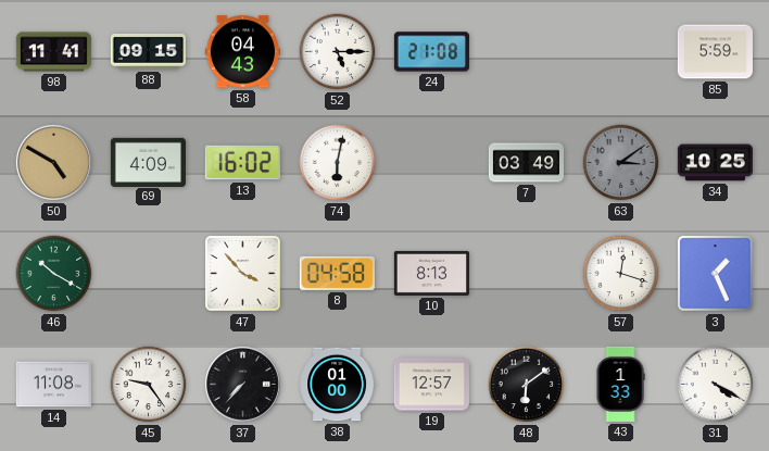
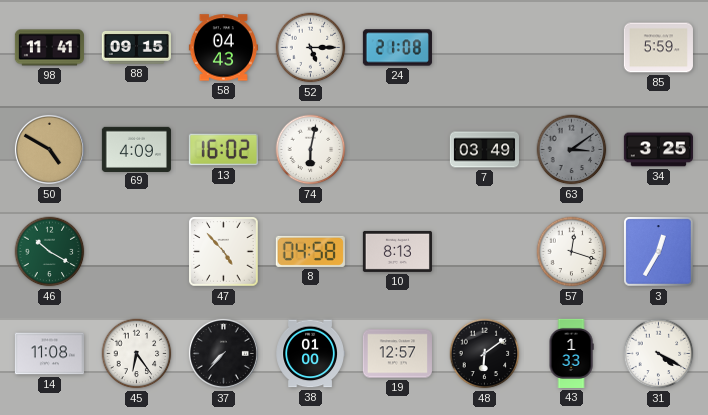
34: 10:25 -> 3:25
47: 3:53 -> 4:53
3: 1:26 -> 12:35
45: 9:24 -> 6:24
